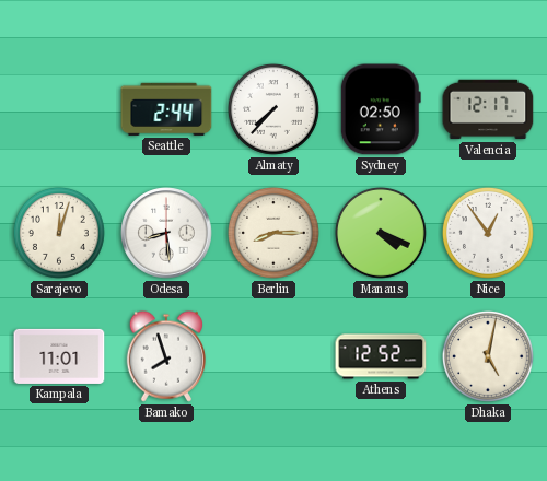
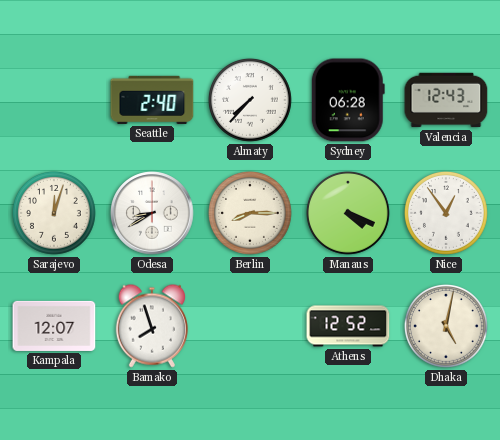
Seattle: 2:44 -> 2:40
Sydney: 02:50 -> 06:28
Valencia: 12:17 -> 12:43
Odesa: 8:29 -> 8:40
Kampala: 11:01 -> 12:07
